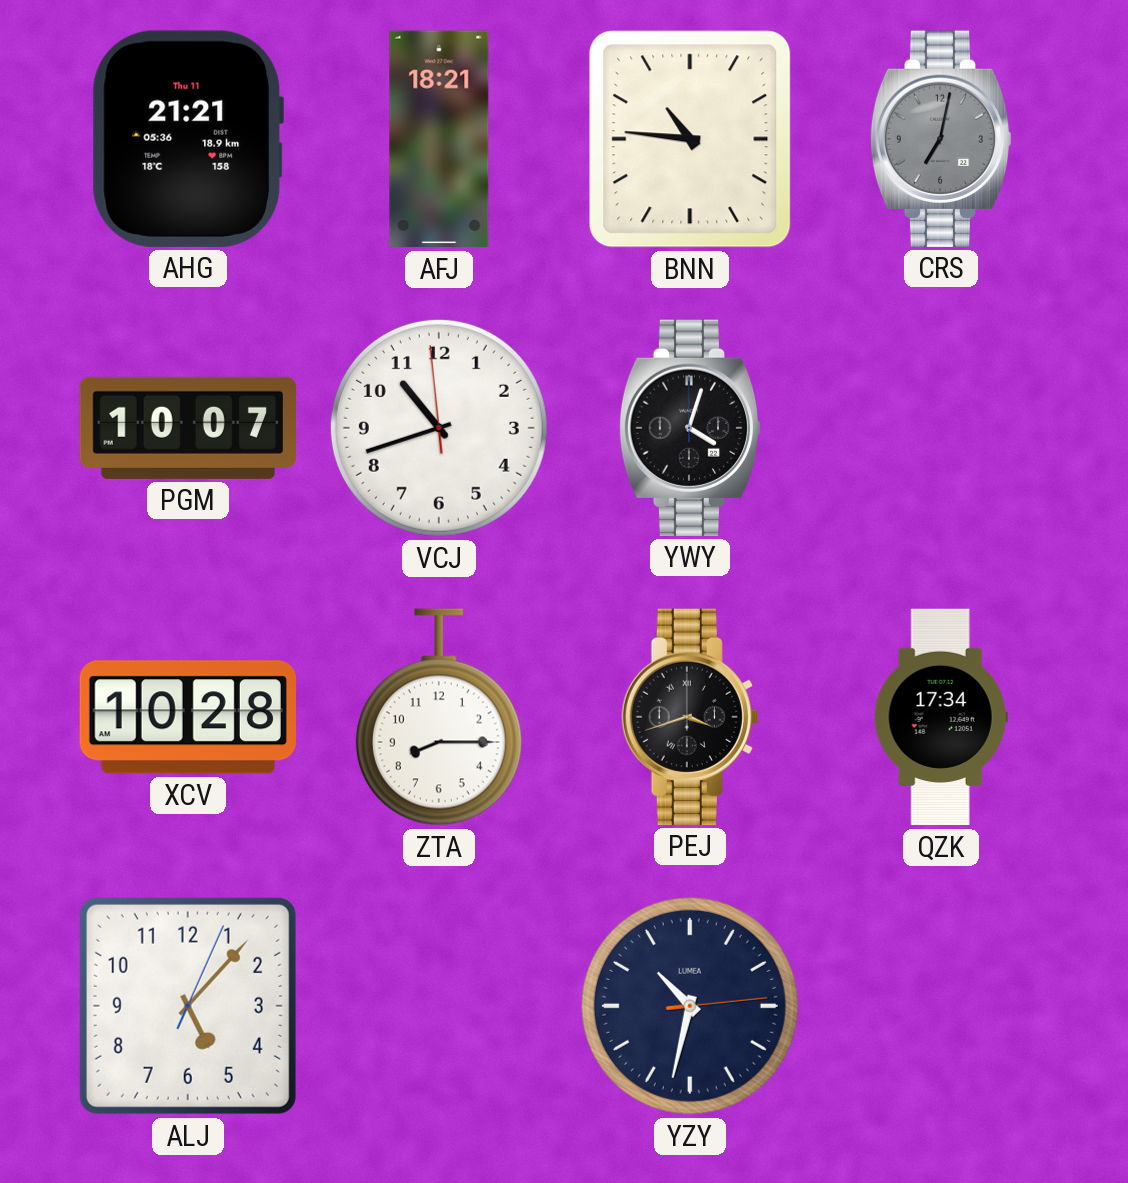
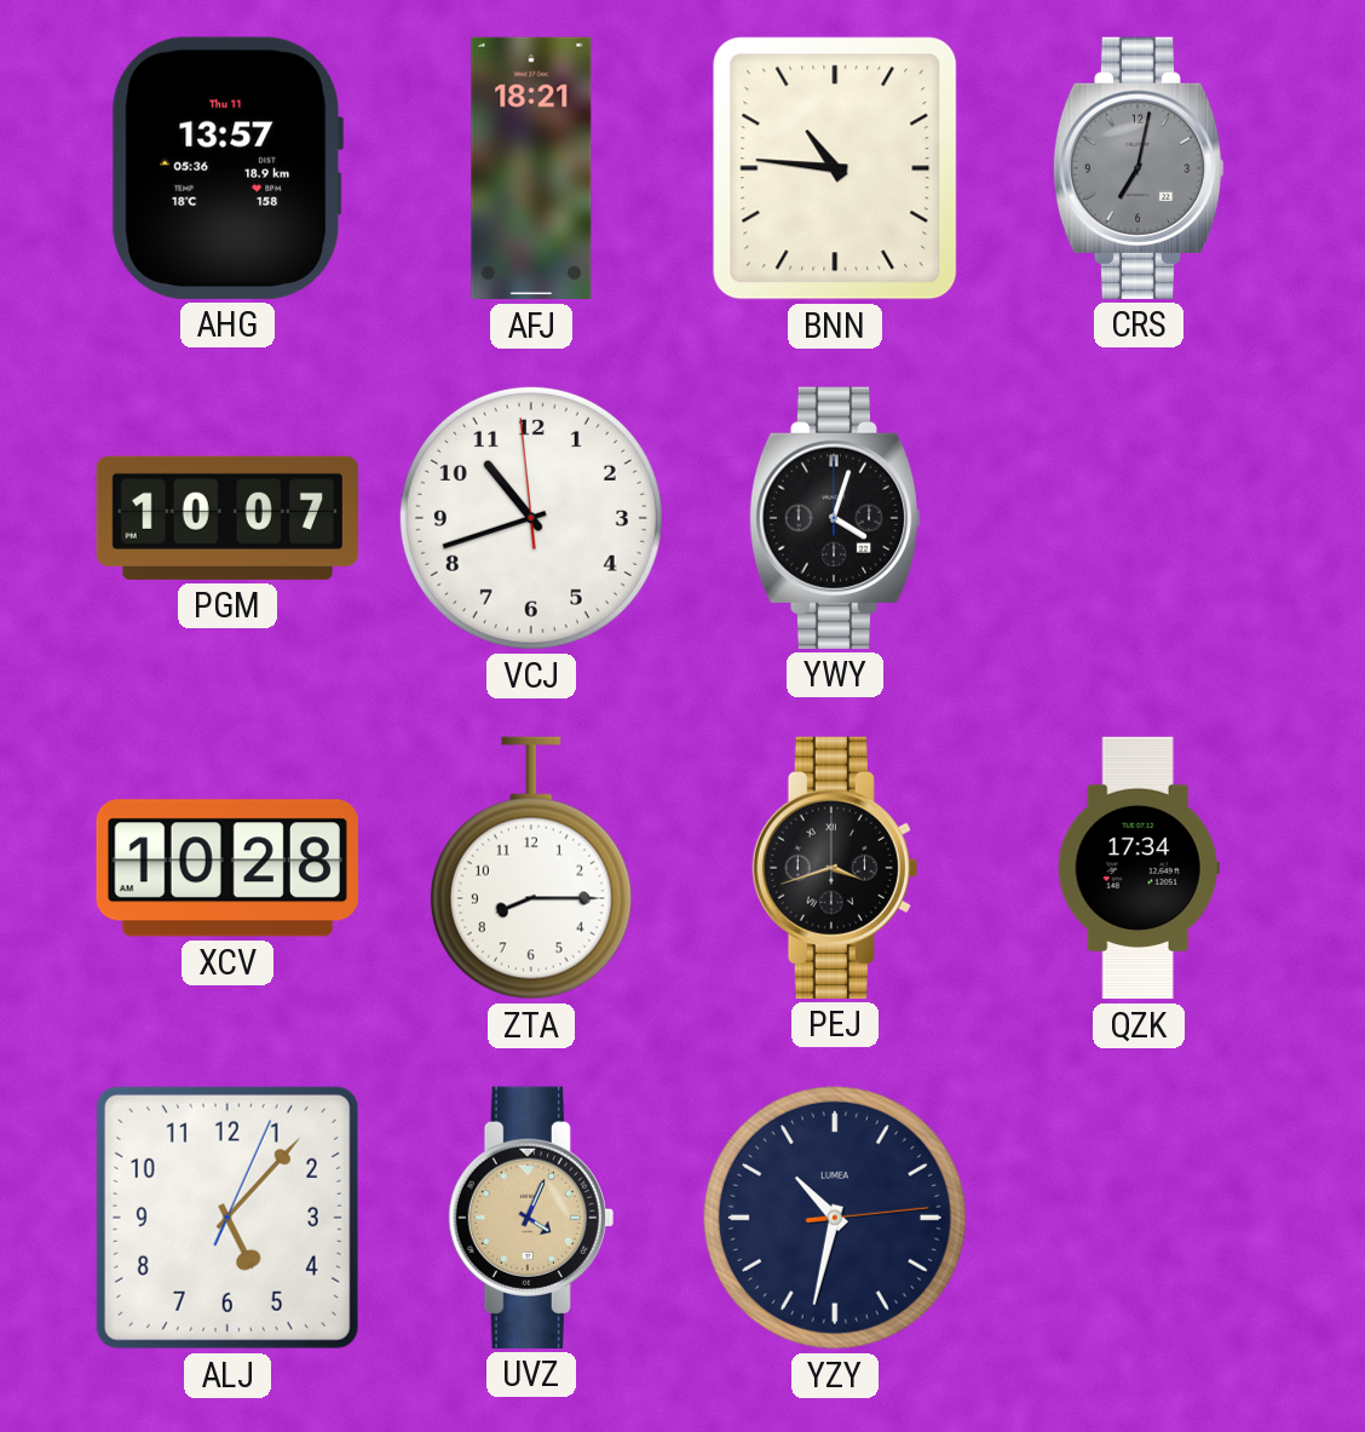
AHG: 21:21 -> 13:57
UVZ: none -> 4:04
